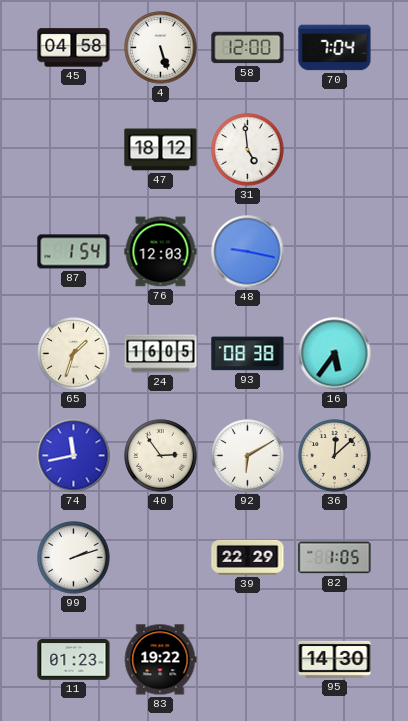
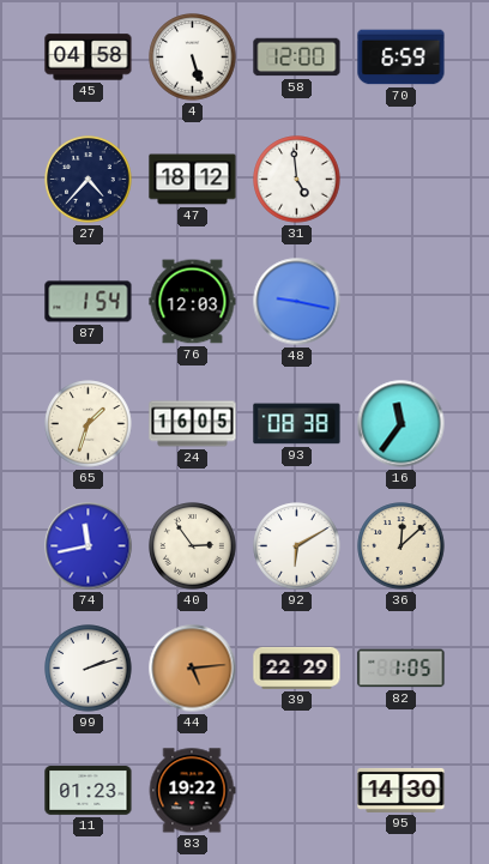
70: 7:04 -> 6:59
27: none -> 4:37
16: 5:36 -> 11:36
44: none -> 5:14
